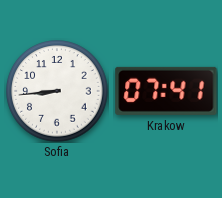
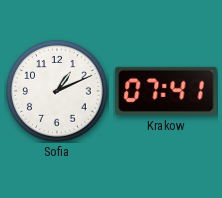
Sofia: 8:44 -> 1:11
